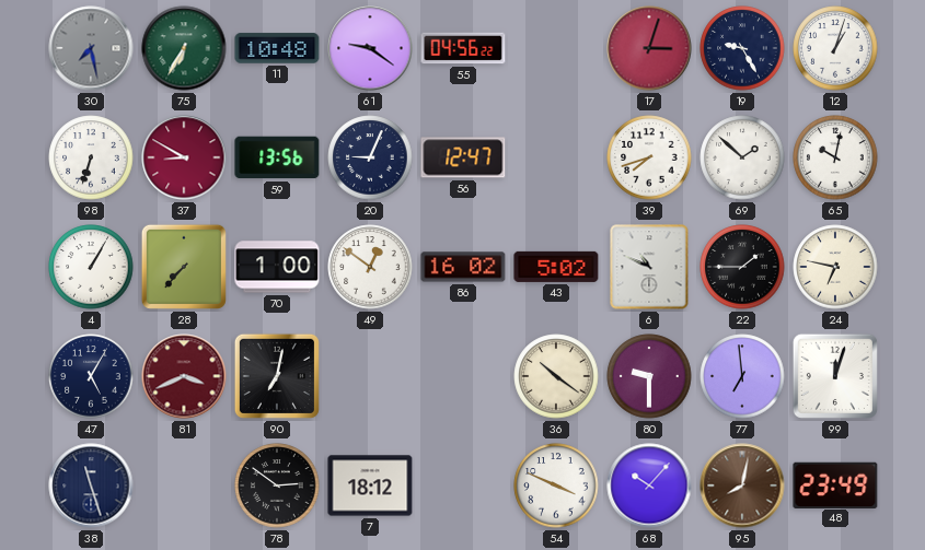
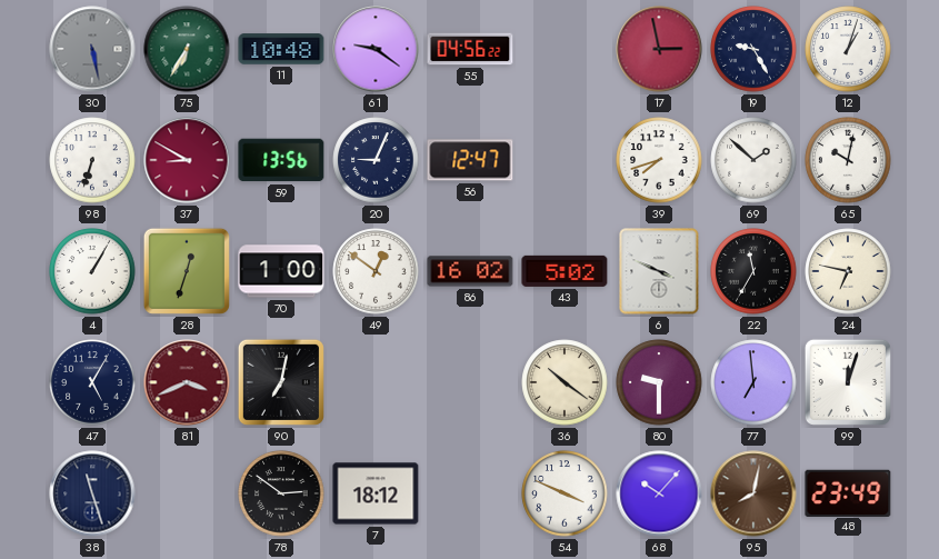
30: 7:28 -> 5:28
17: 3:03 -> 2:58
28: 7:37 -> 12:33
6: 10:49 -> 3:49
22: 1:45 -> 11:35
